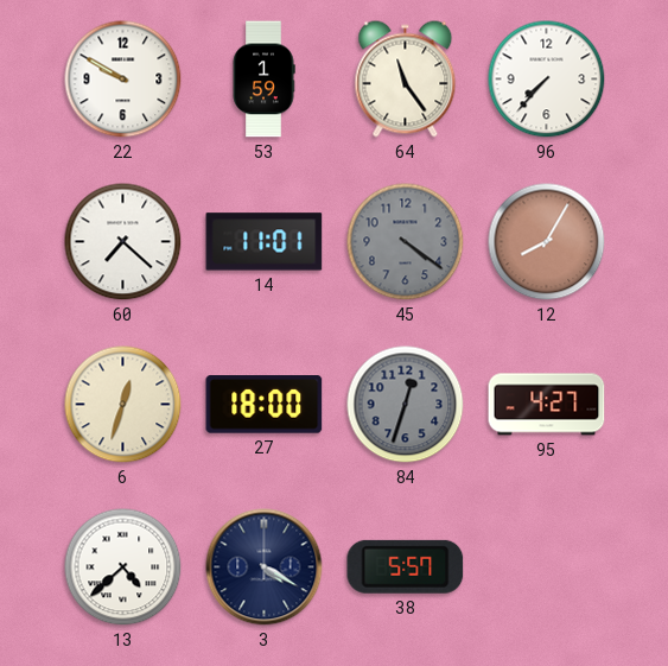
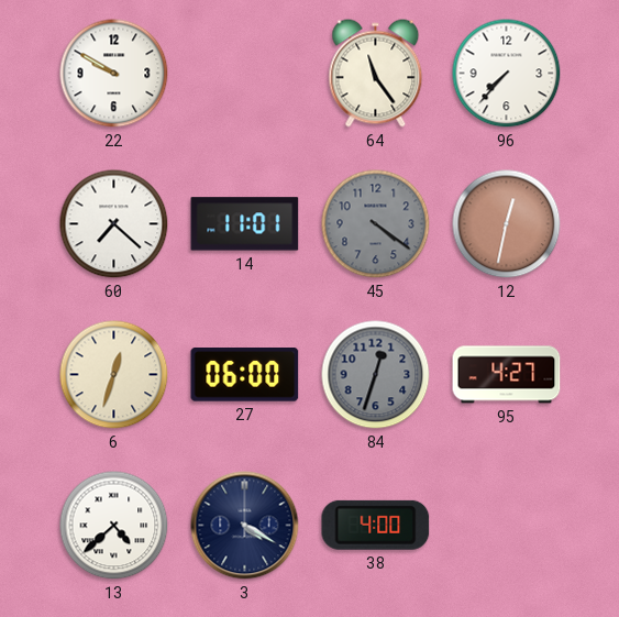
53: 1:59 -> none
12: 8:05 -> 12:32
27: 18:00 -> 06:00
38: 5:57 -> 4:00
